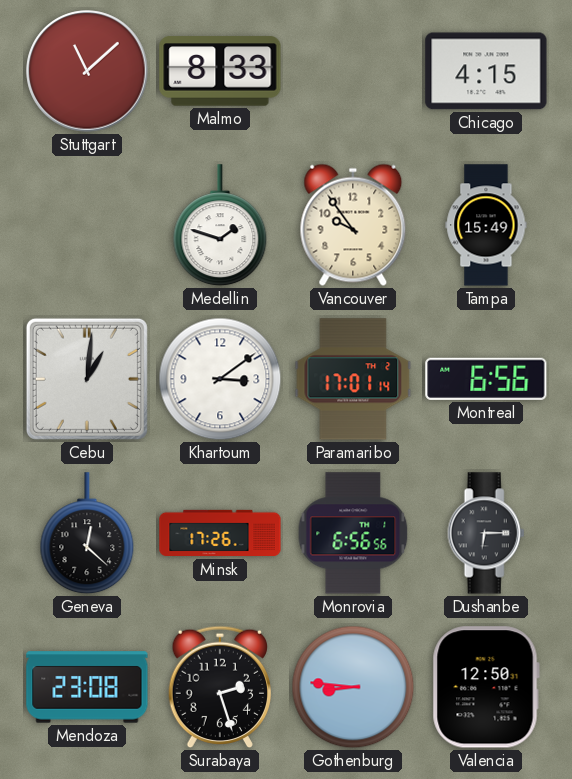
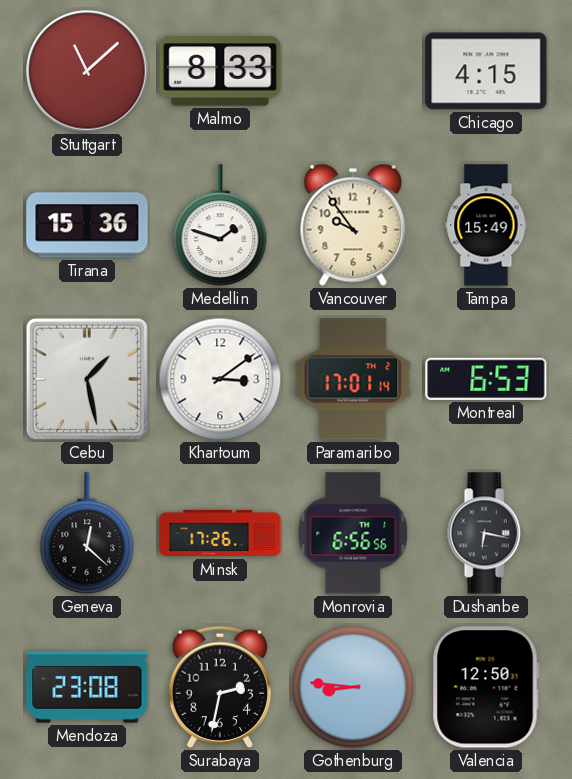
Tirana: none -> 15:36
Cebu: 1:01 -> 1:28
Montreal: 6:56 -> 6:53
Dushanbe: 6:15 -> 6:17
Surabaya: 2:27 -> 2:32
